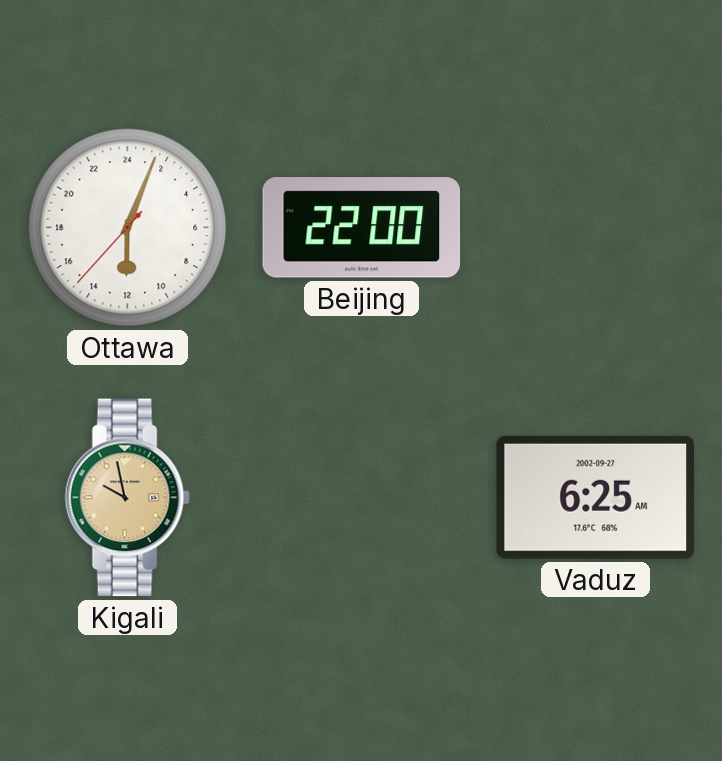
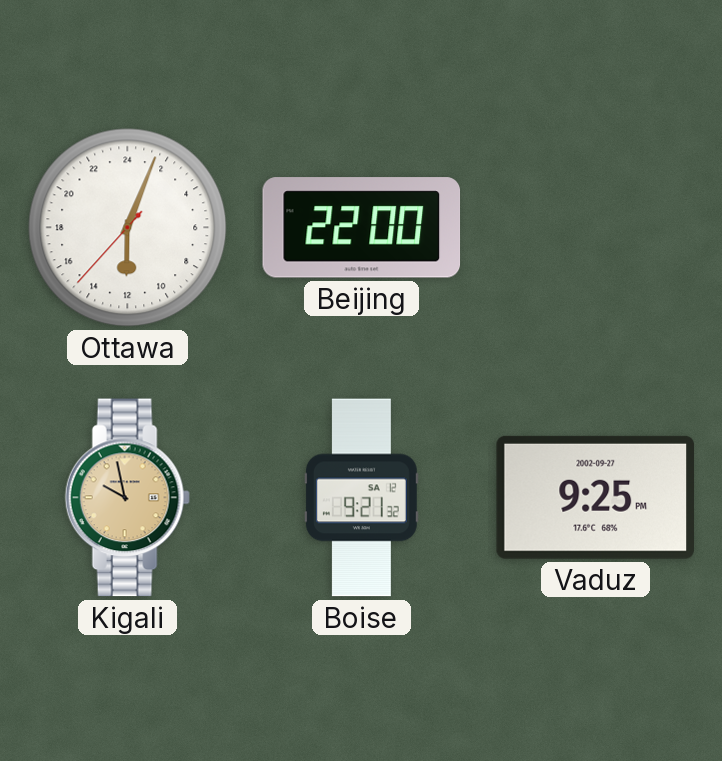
Boise: none -> 9:21
Vaduz: 6:25 -> 9:25
